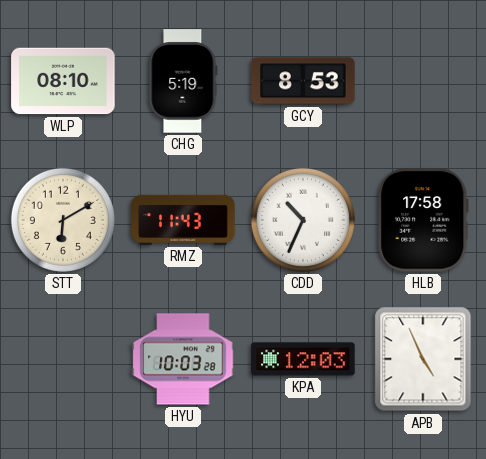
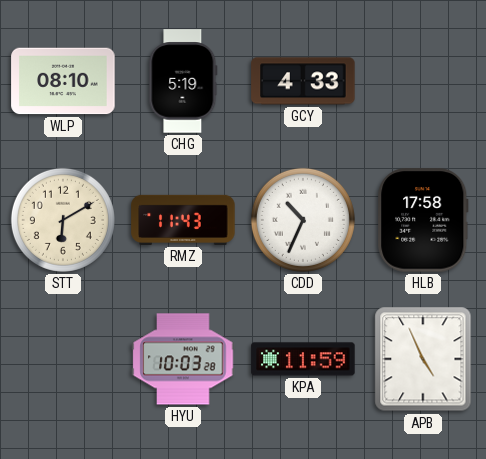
GCY: 8:53 -> 4:33
KPA: 12:03 -> 11:59
